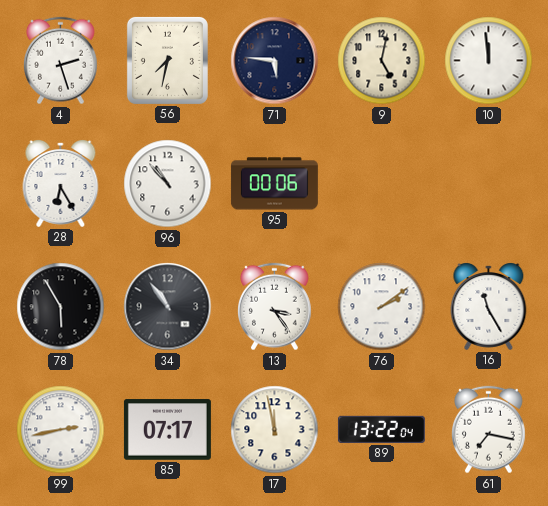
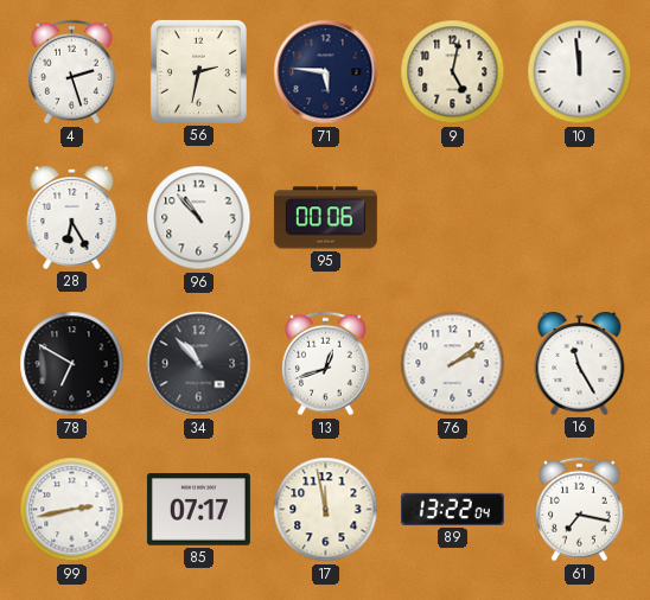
56: 7:32 -> 2:32
78: 5:55 -> 6:50
34: 10:54 -> 10:53
13: 3:24 -> 12:42
